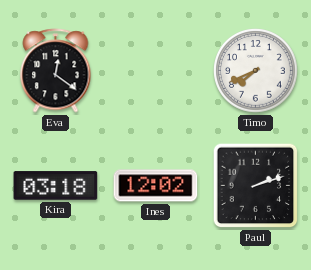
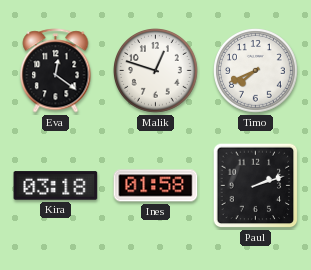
Malik: none -> 12:48
Ines: 12:02 -> 01:58
